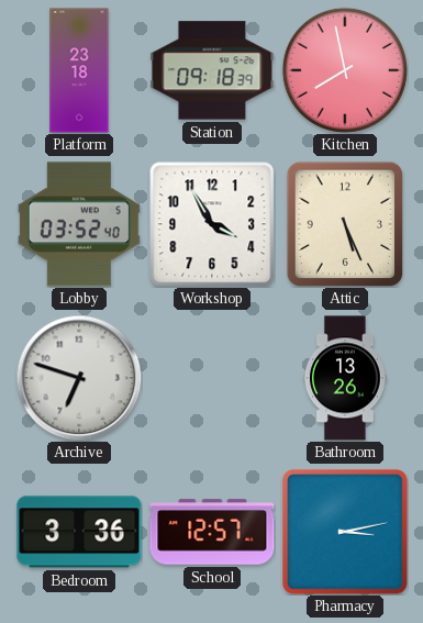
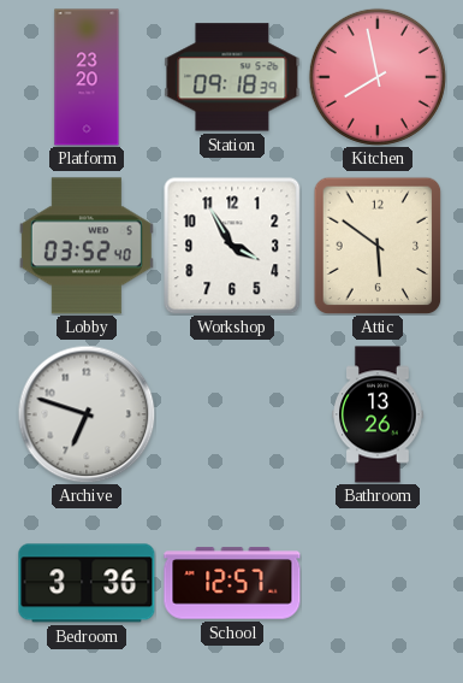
Platform: 23:18 -> 23:20
Attic: 5:26 -> 5:51
Pharmacy: 3:13 -> none
